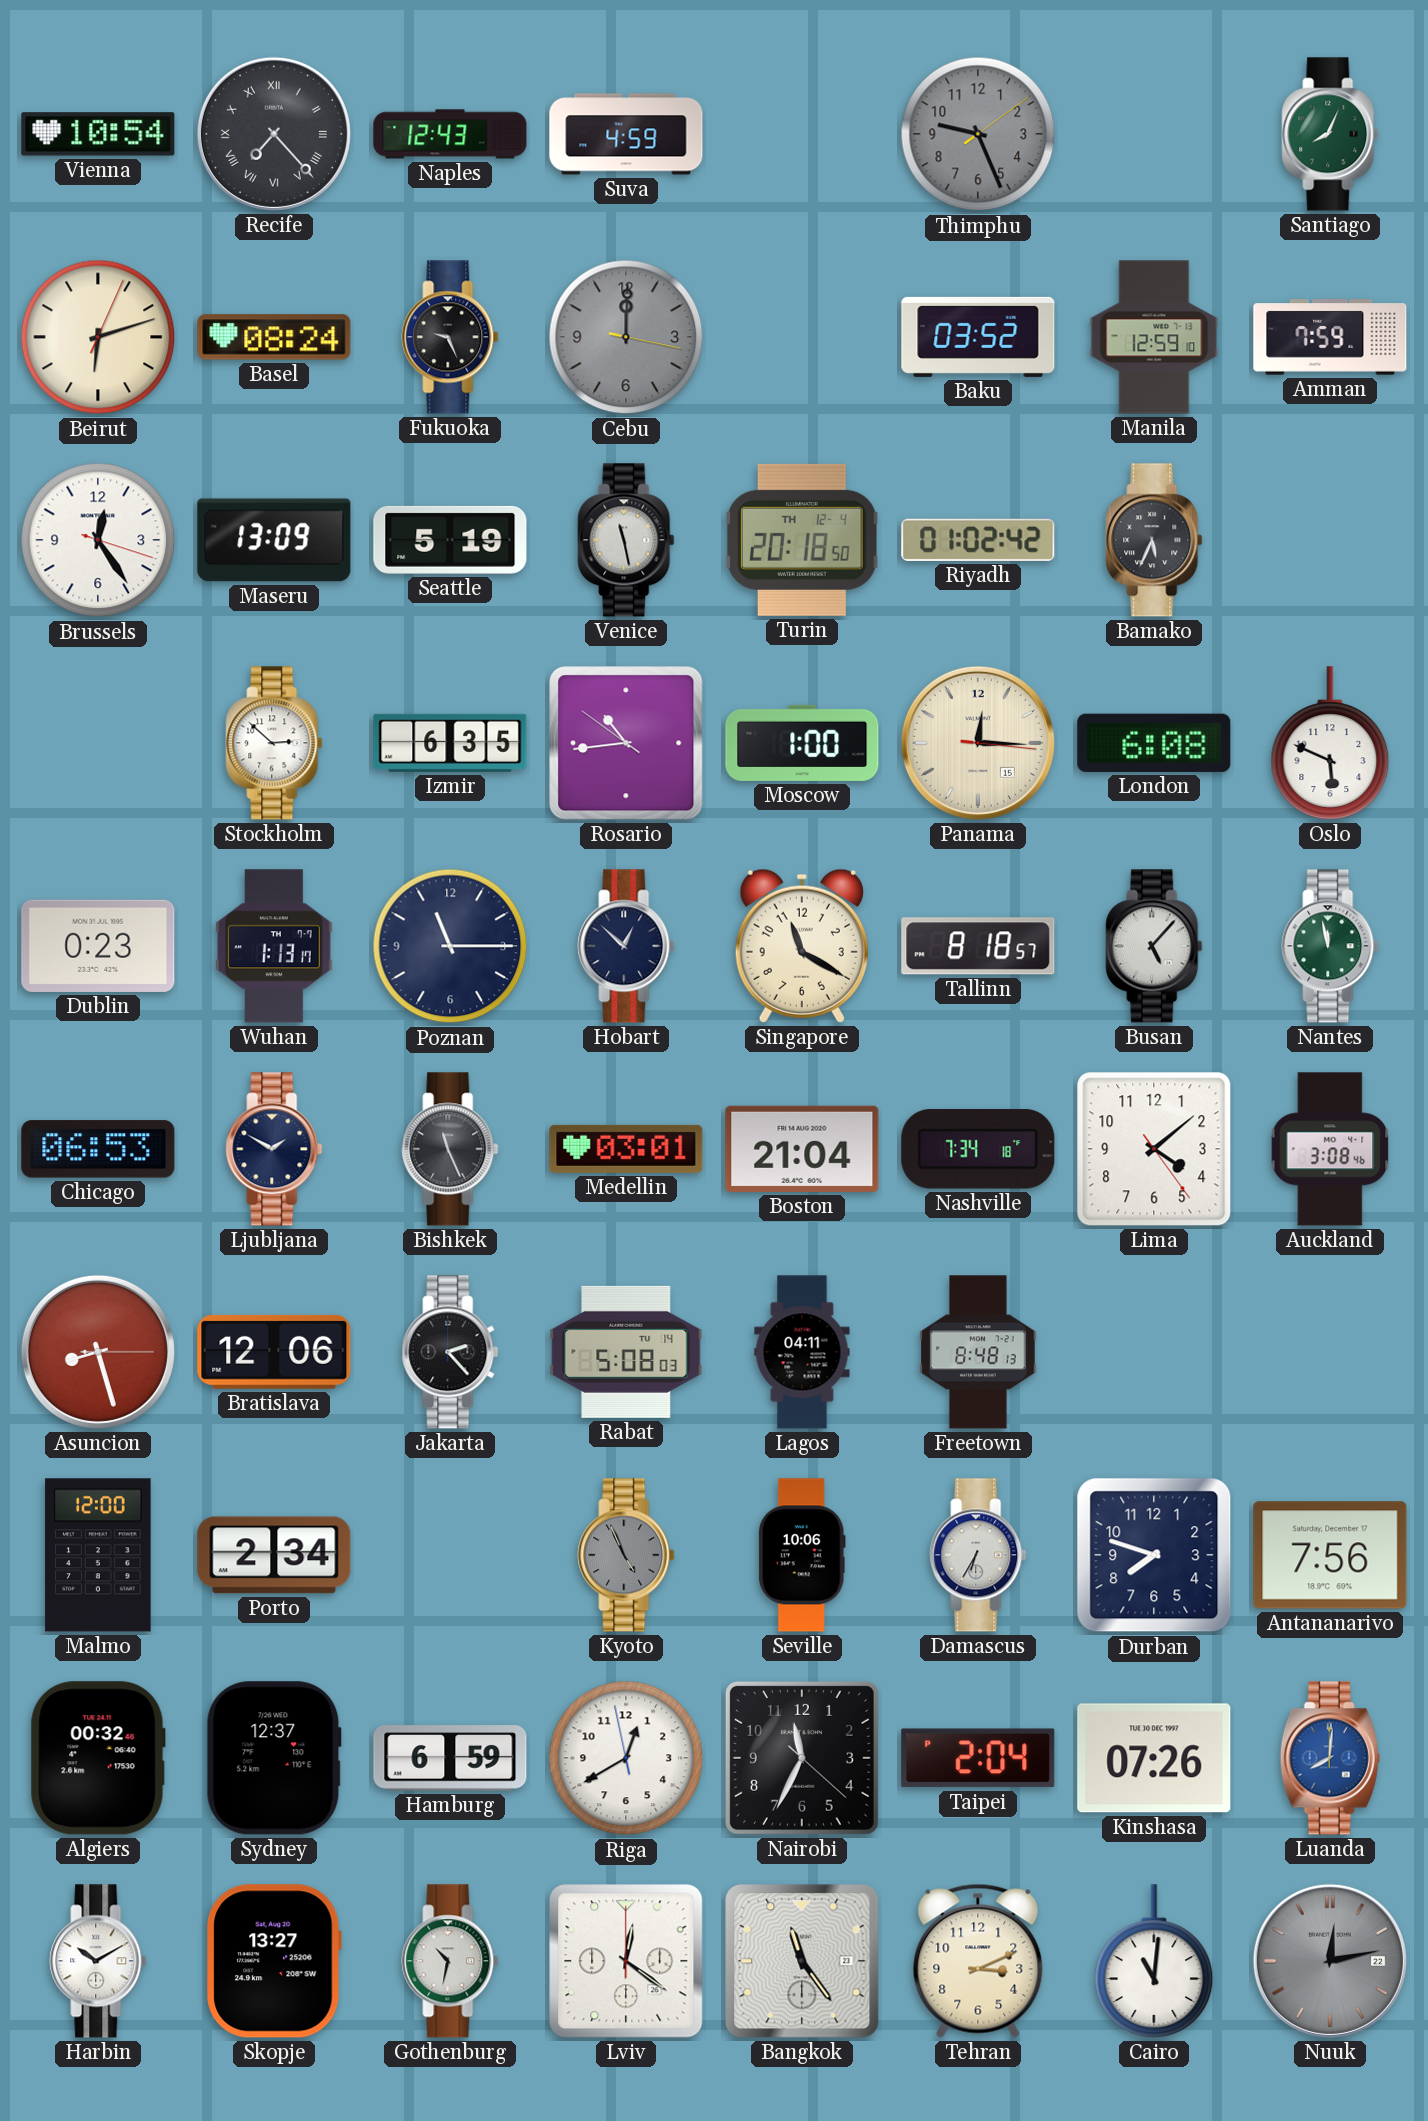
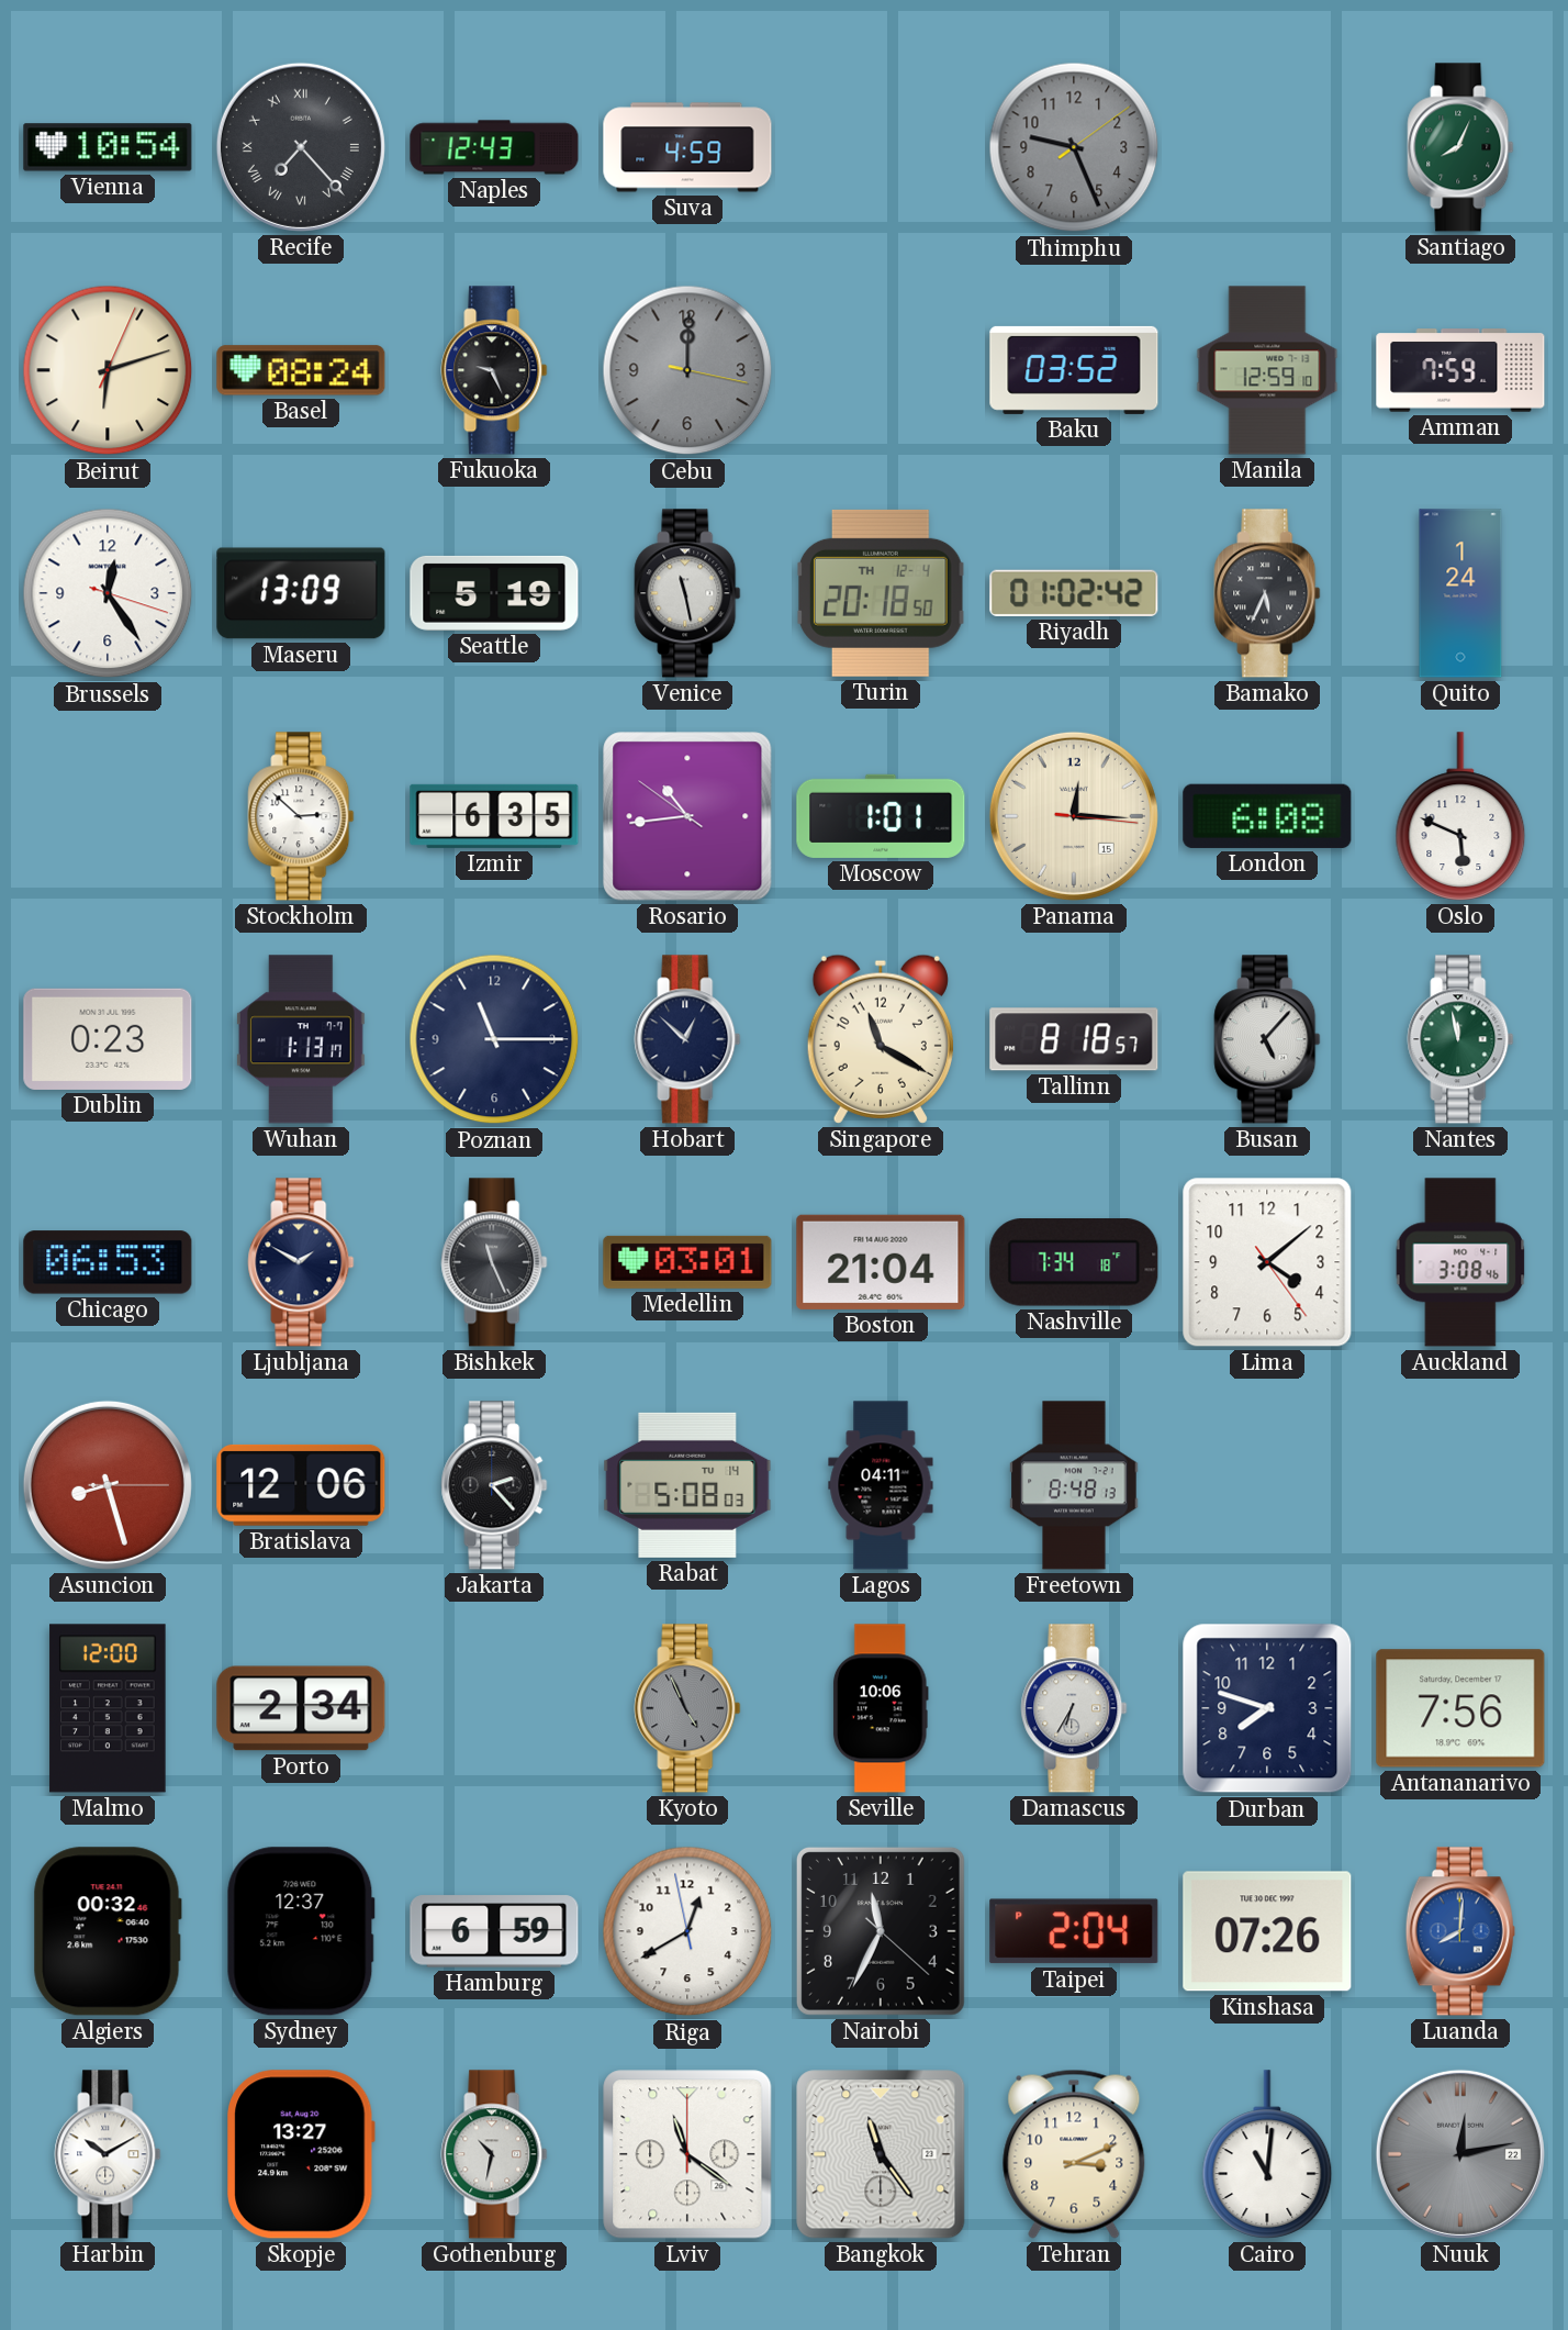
Quito: none -> 1:24
Moscow: 1:00 -> 1:01
Lviv: 12:21 -> 11:21
